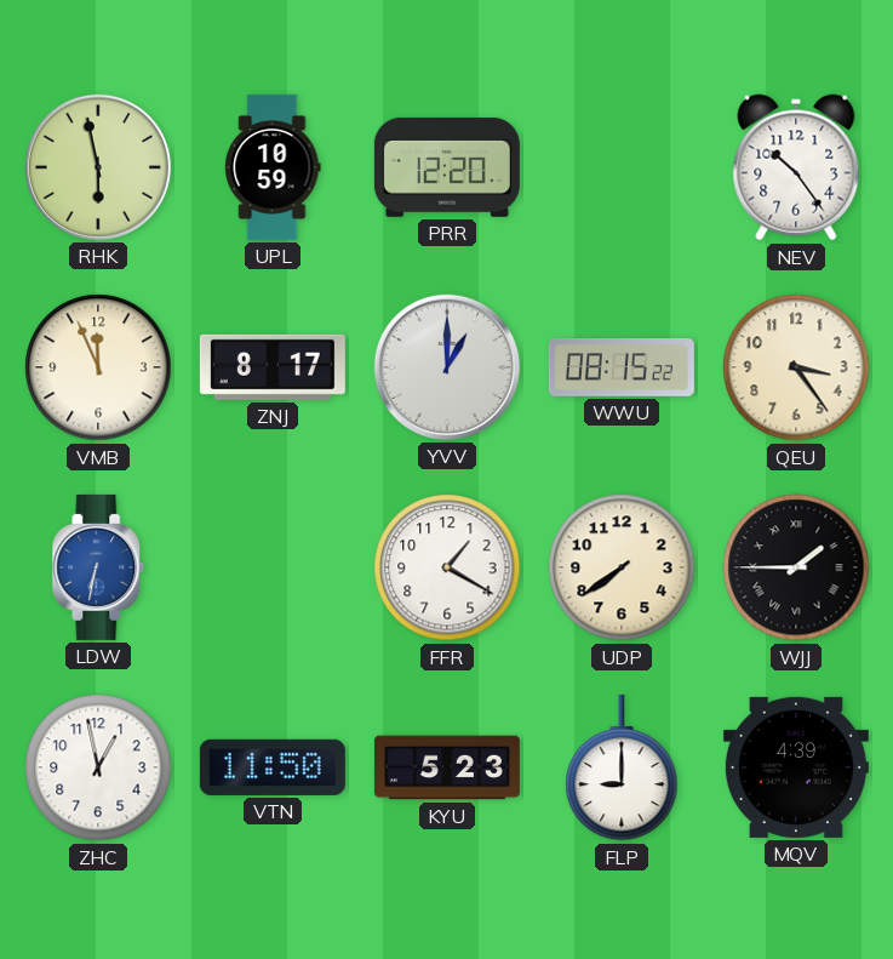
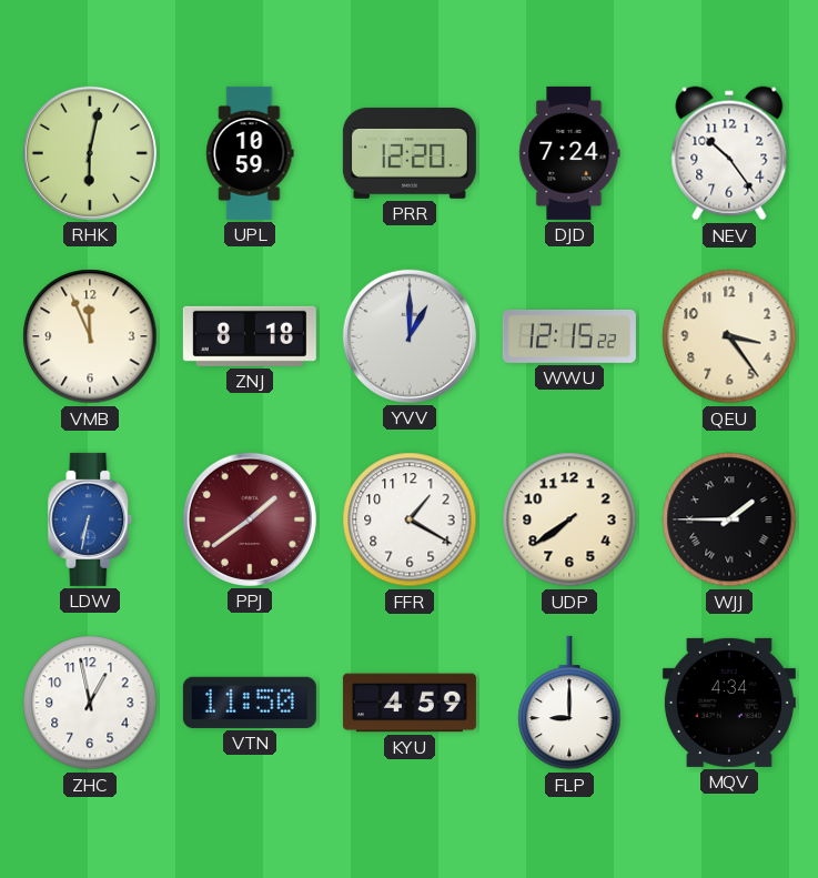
RHK: 5:58 -> 6:02
DJD: none -> 7:24
ZNJ: 8:17 -> 8:18
WWU: 08:15 -> 12:15
PPJ: none -> 1:39
KYU: 5:23 -> 4:59
MQV: 4:39 -> 4:34
